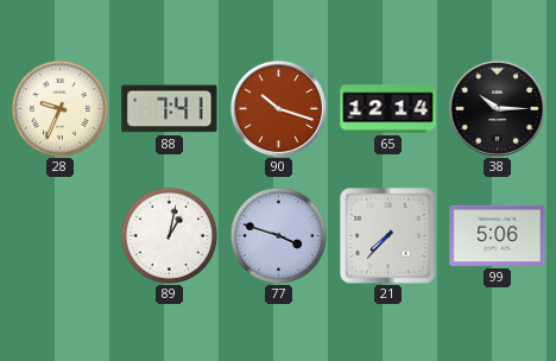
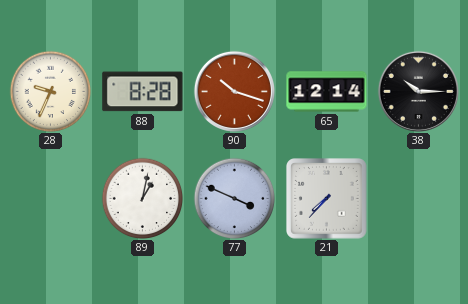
88: 7:41 -> 8:28
77: 3:48 -> 3:49
99: 5:06 -> none
